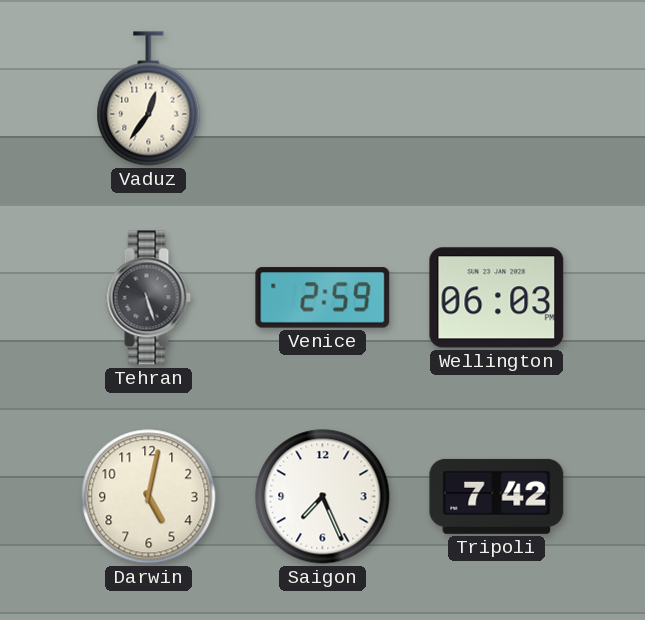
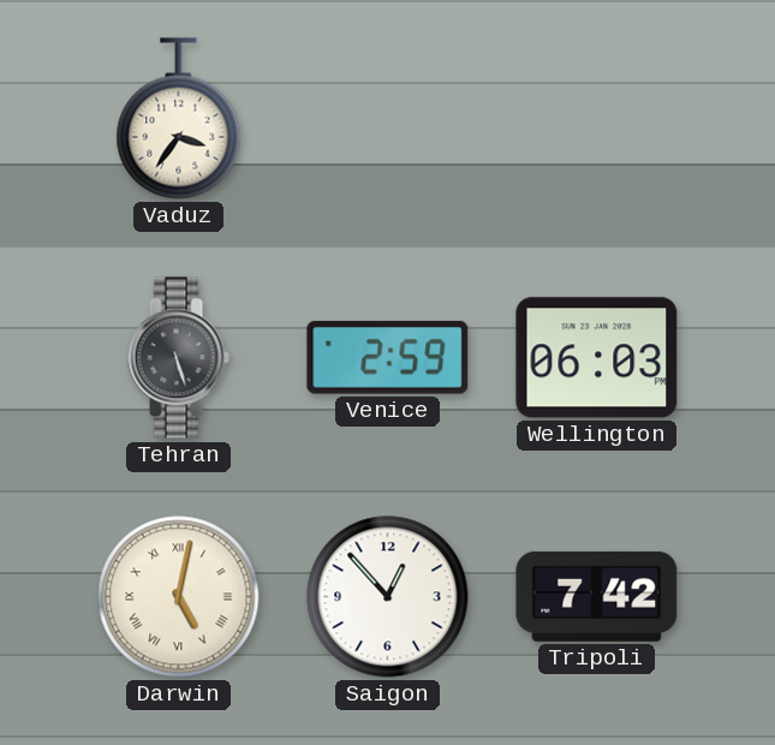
Vaduz: 12:36 -> 3:36
Darwin numerals: Arabic -> Roman
Saigon: 7:26 -> 12:53
